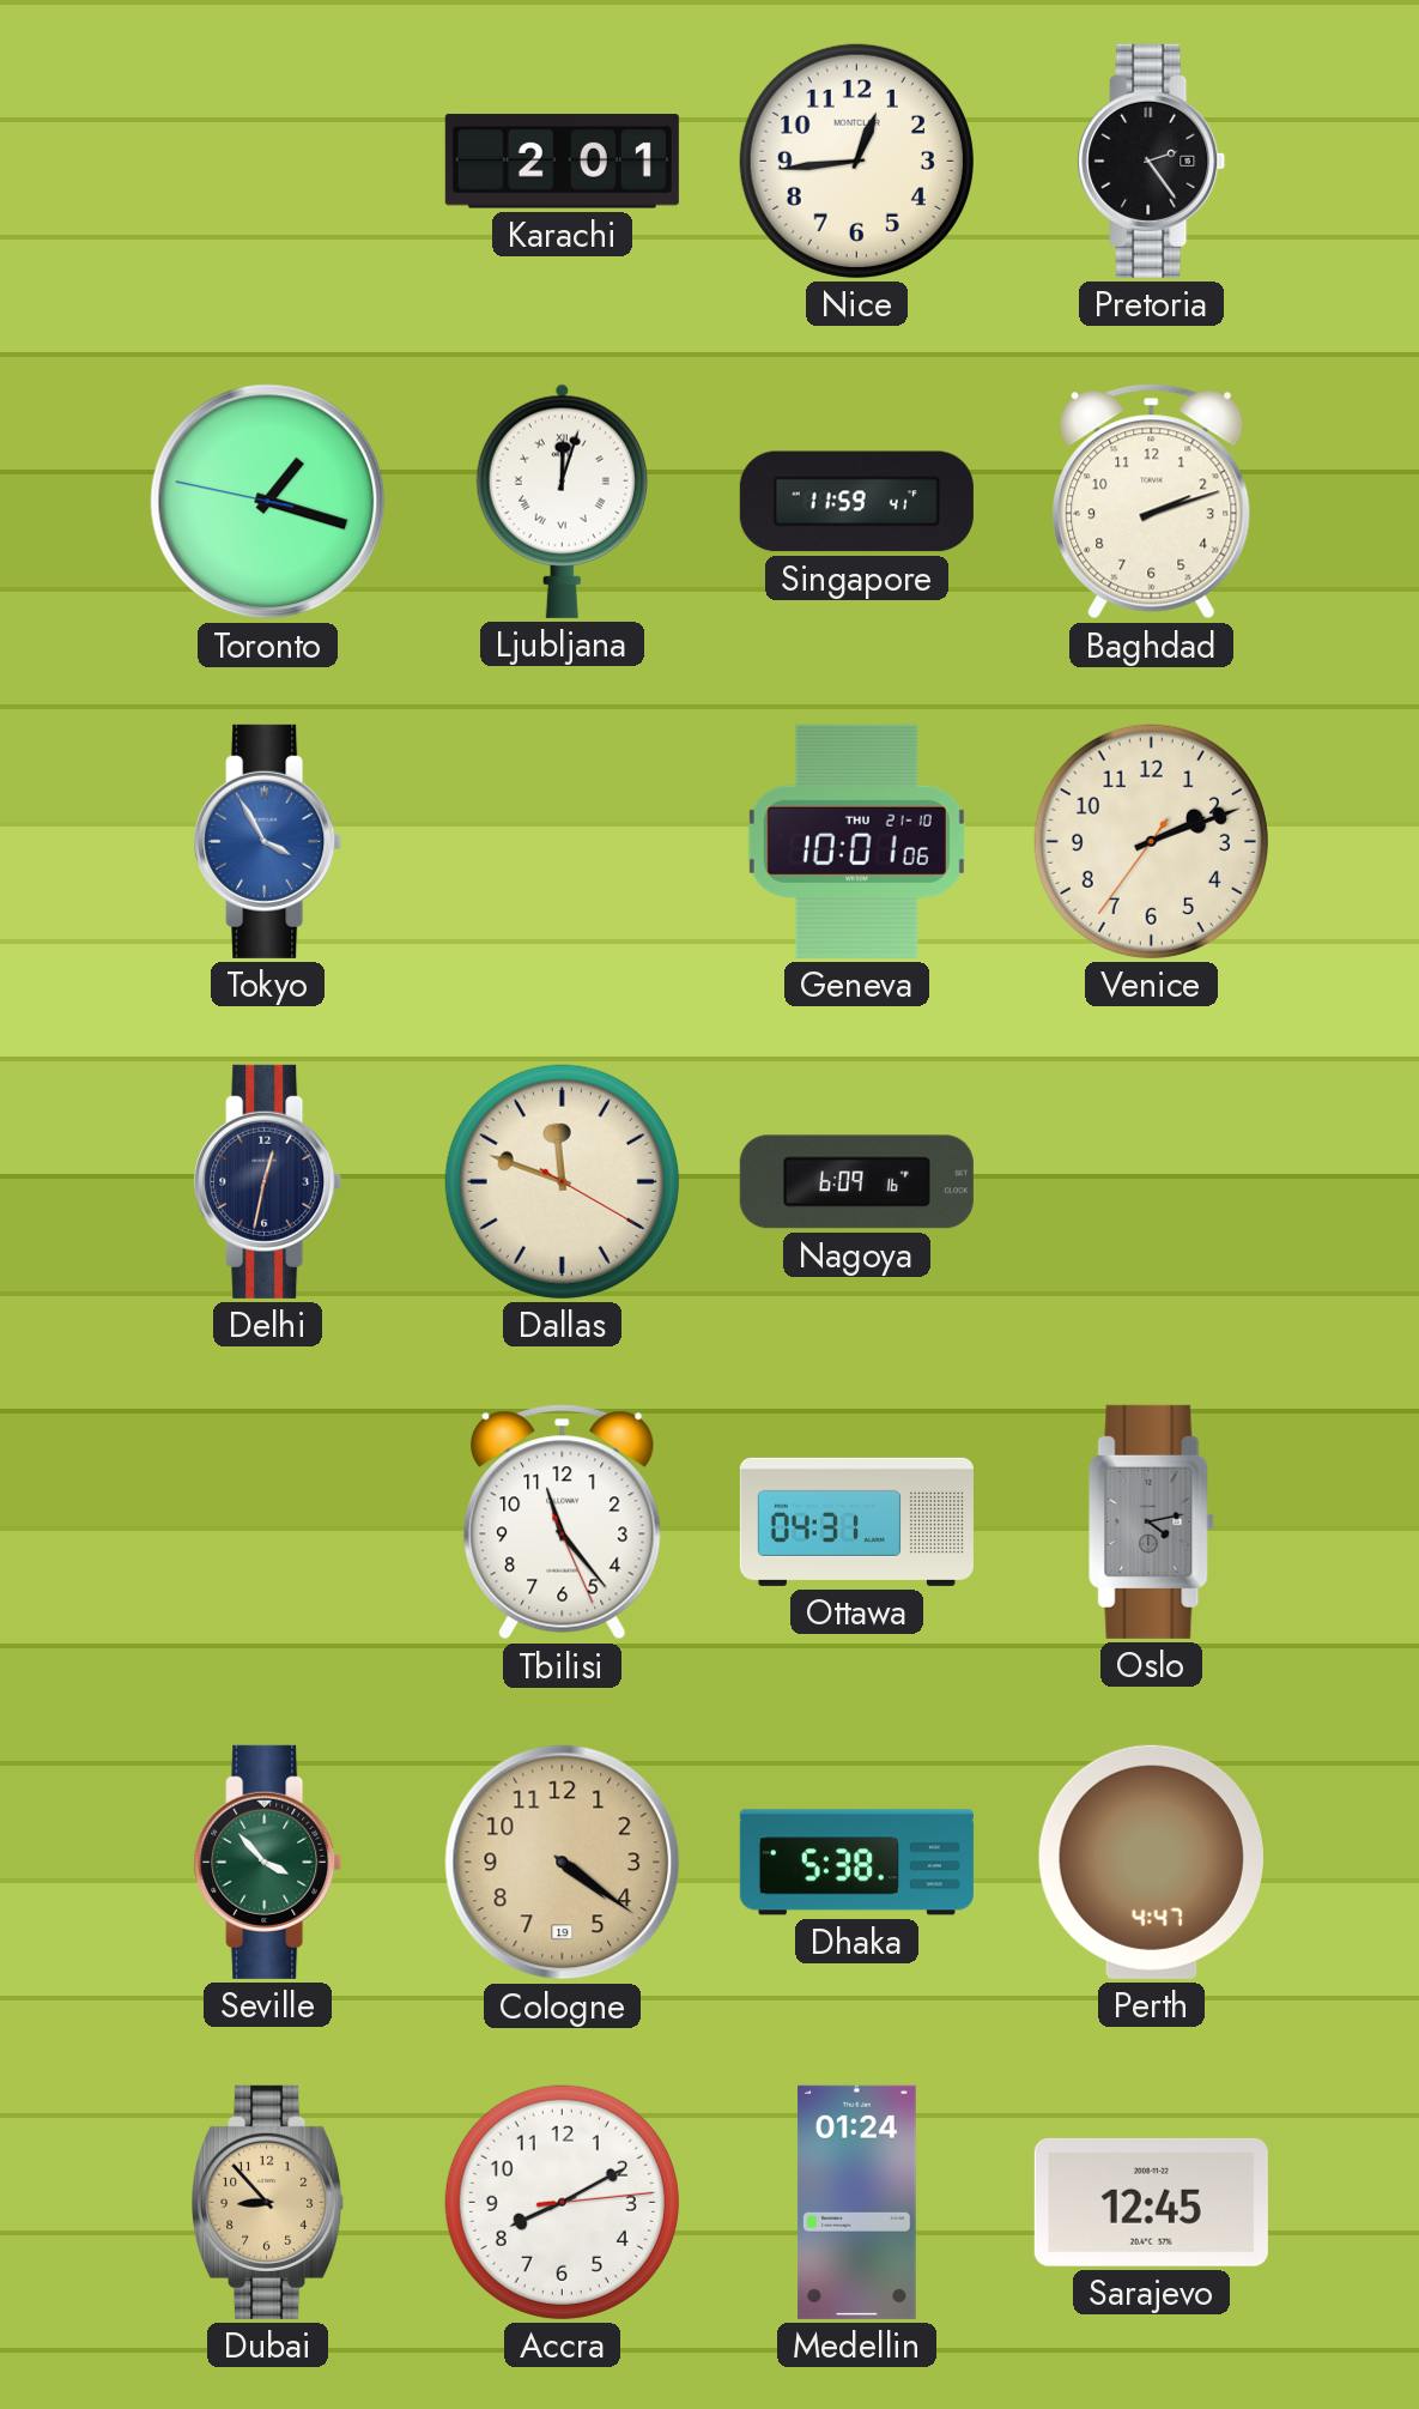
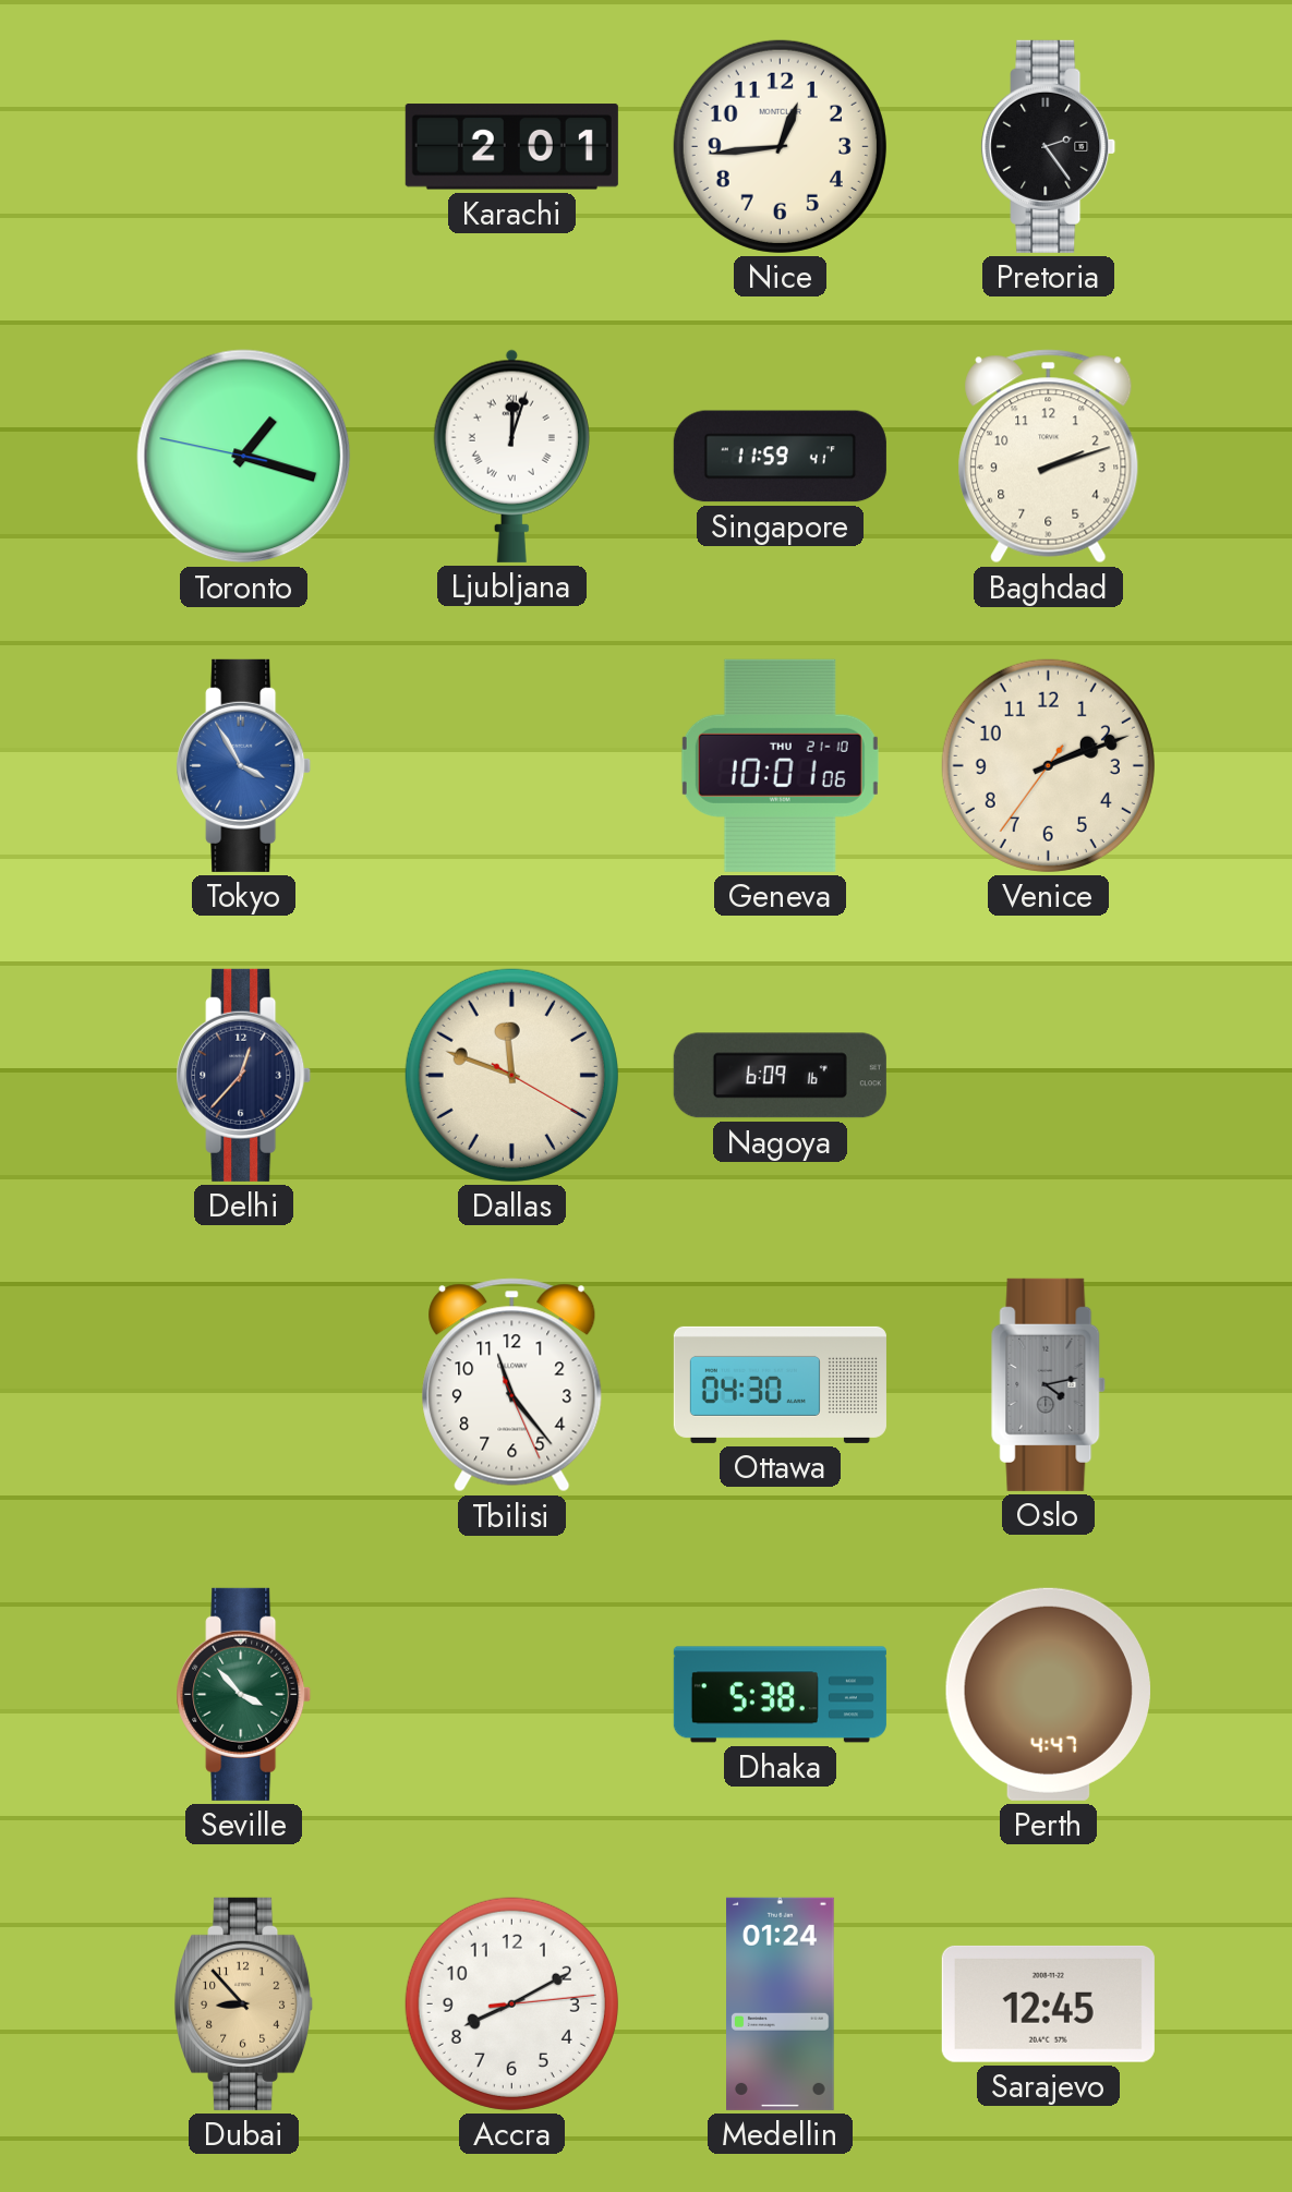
Delhi: 12:32 -> 12:37
Ottawa: 04:31 -> 04:30
Cologne: 4:21 -> none
